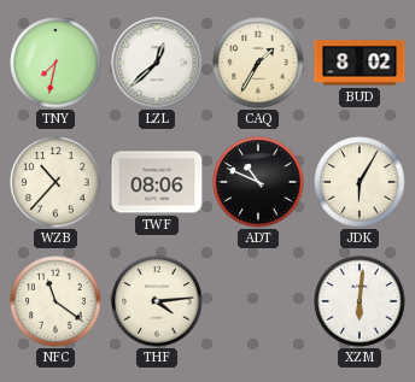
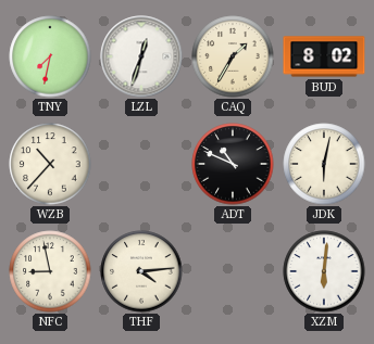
LZL: 12:38 -> 12:33
TWF: 08:06 -> none
JDK: 6:05 -> 6:02
NFC: 11:21 -> 8:58
